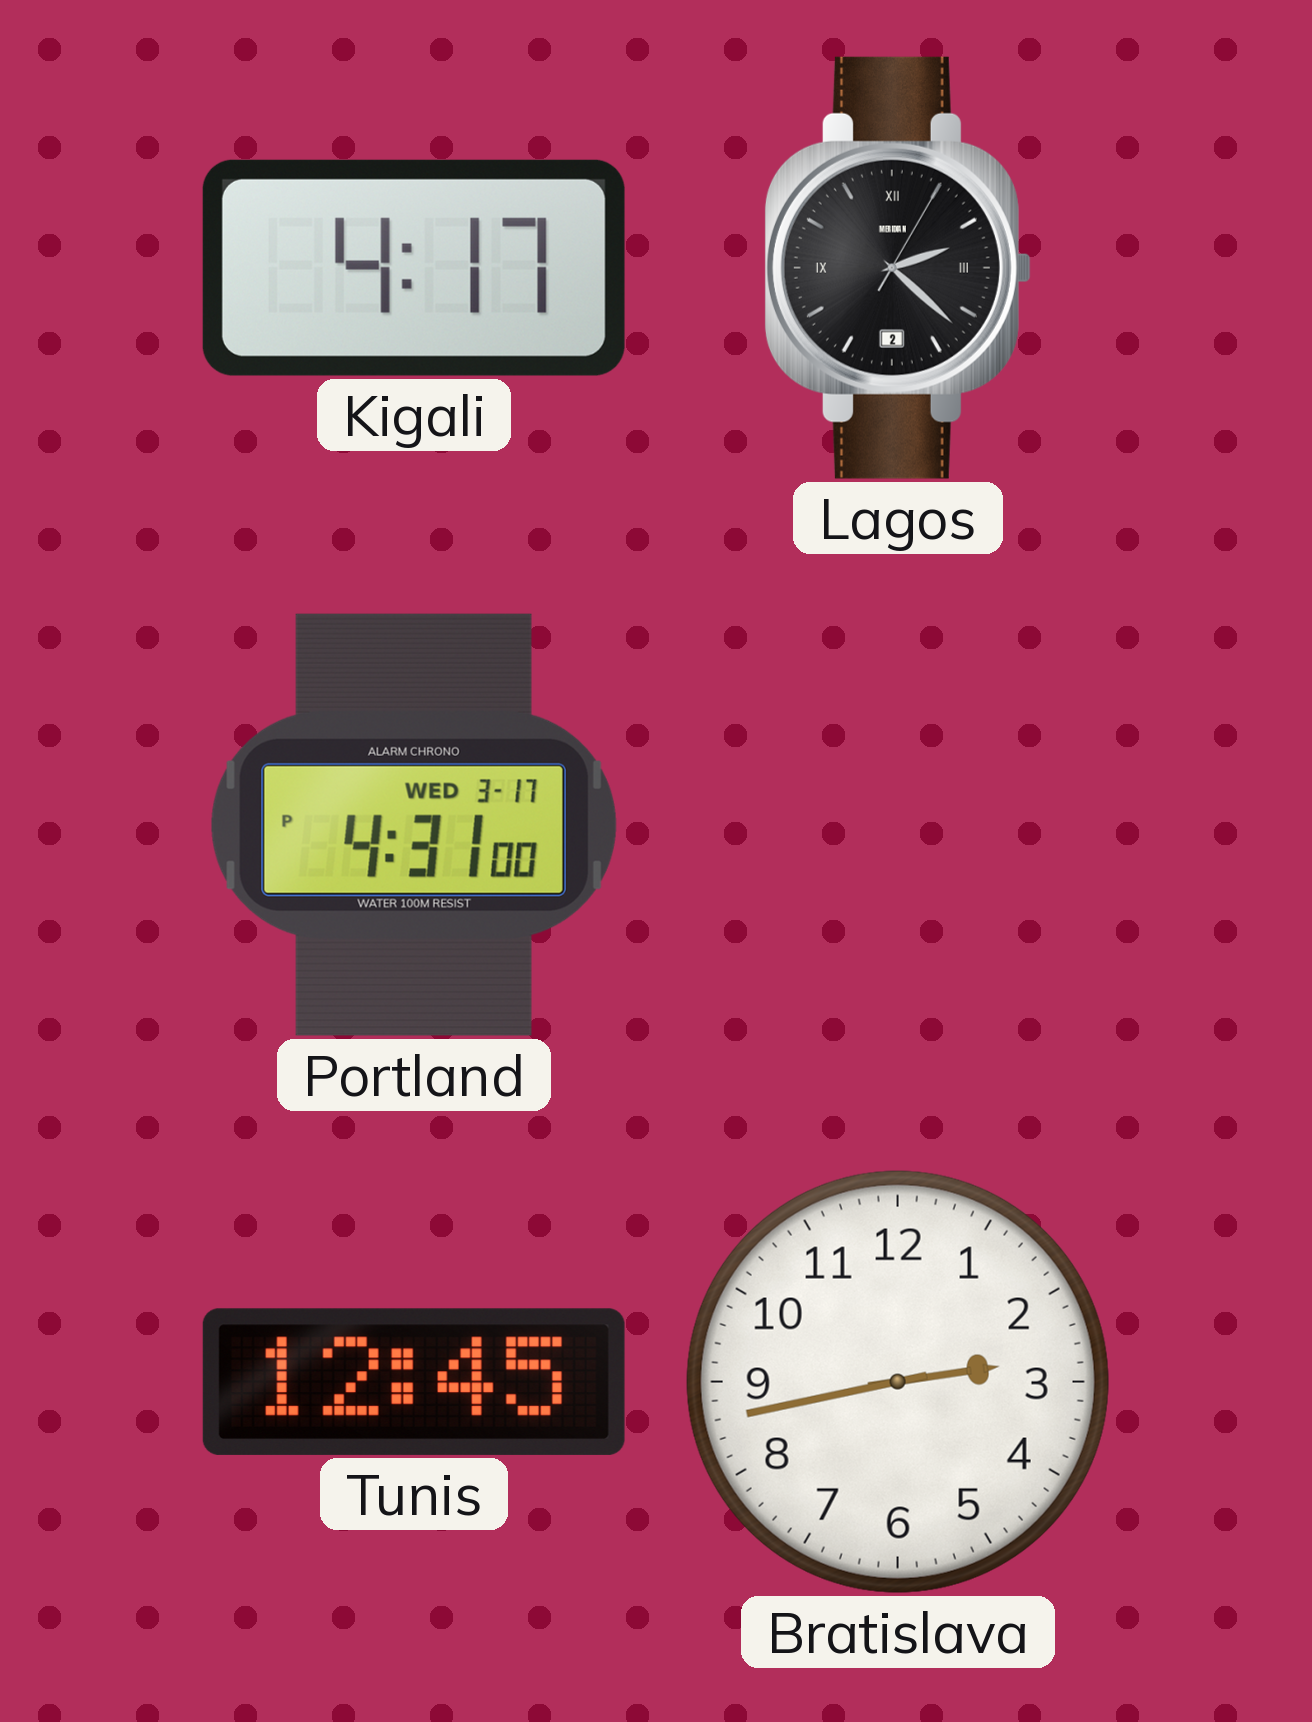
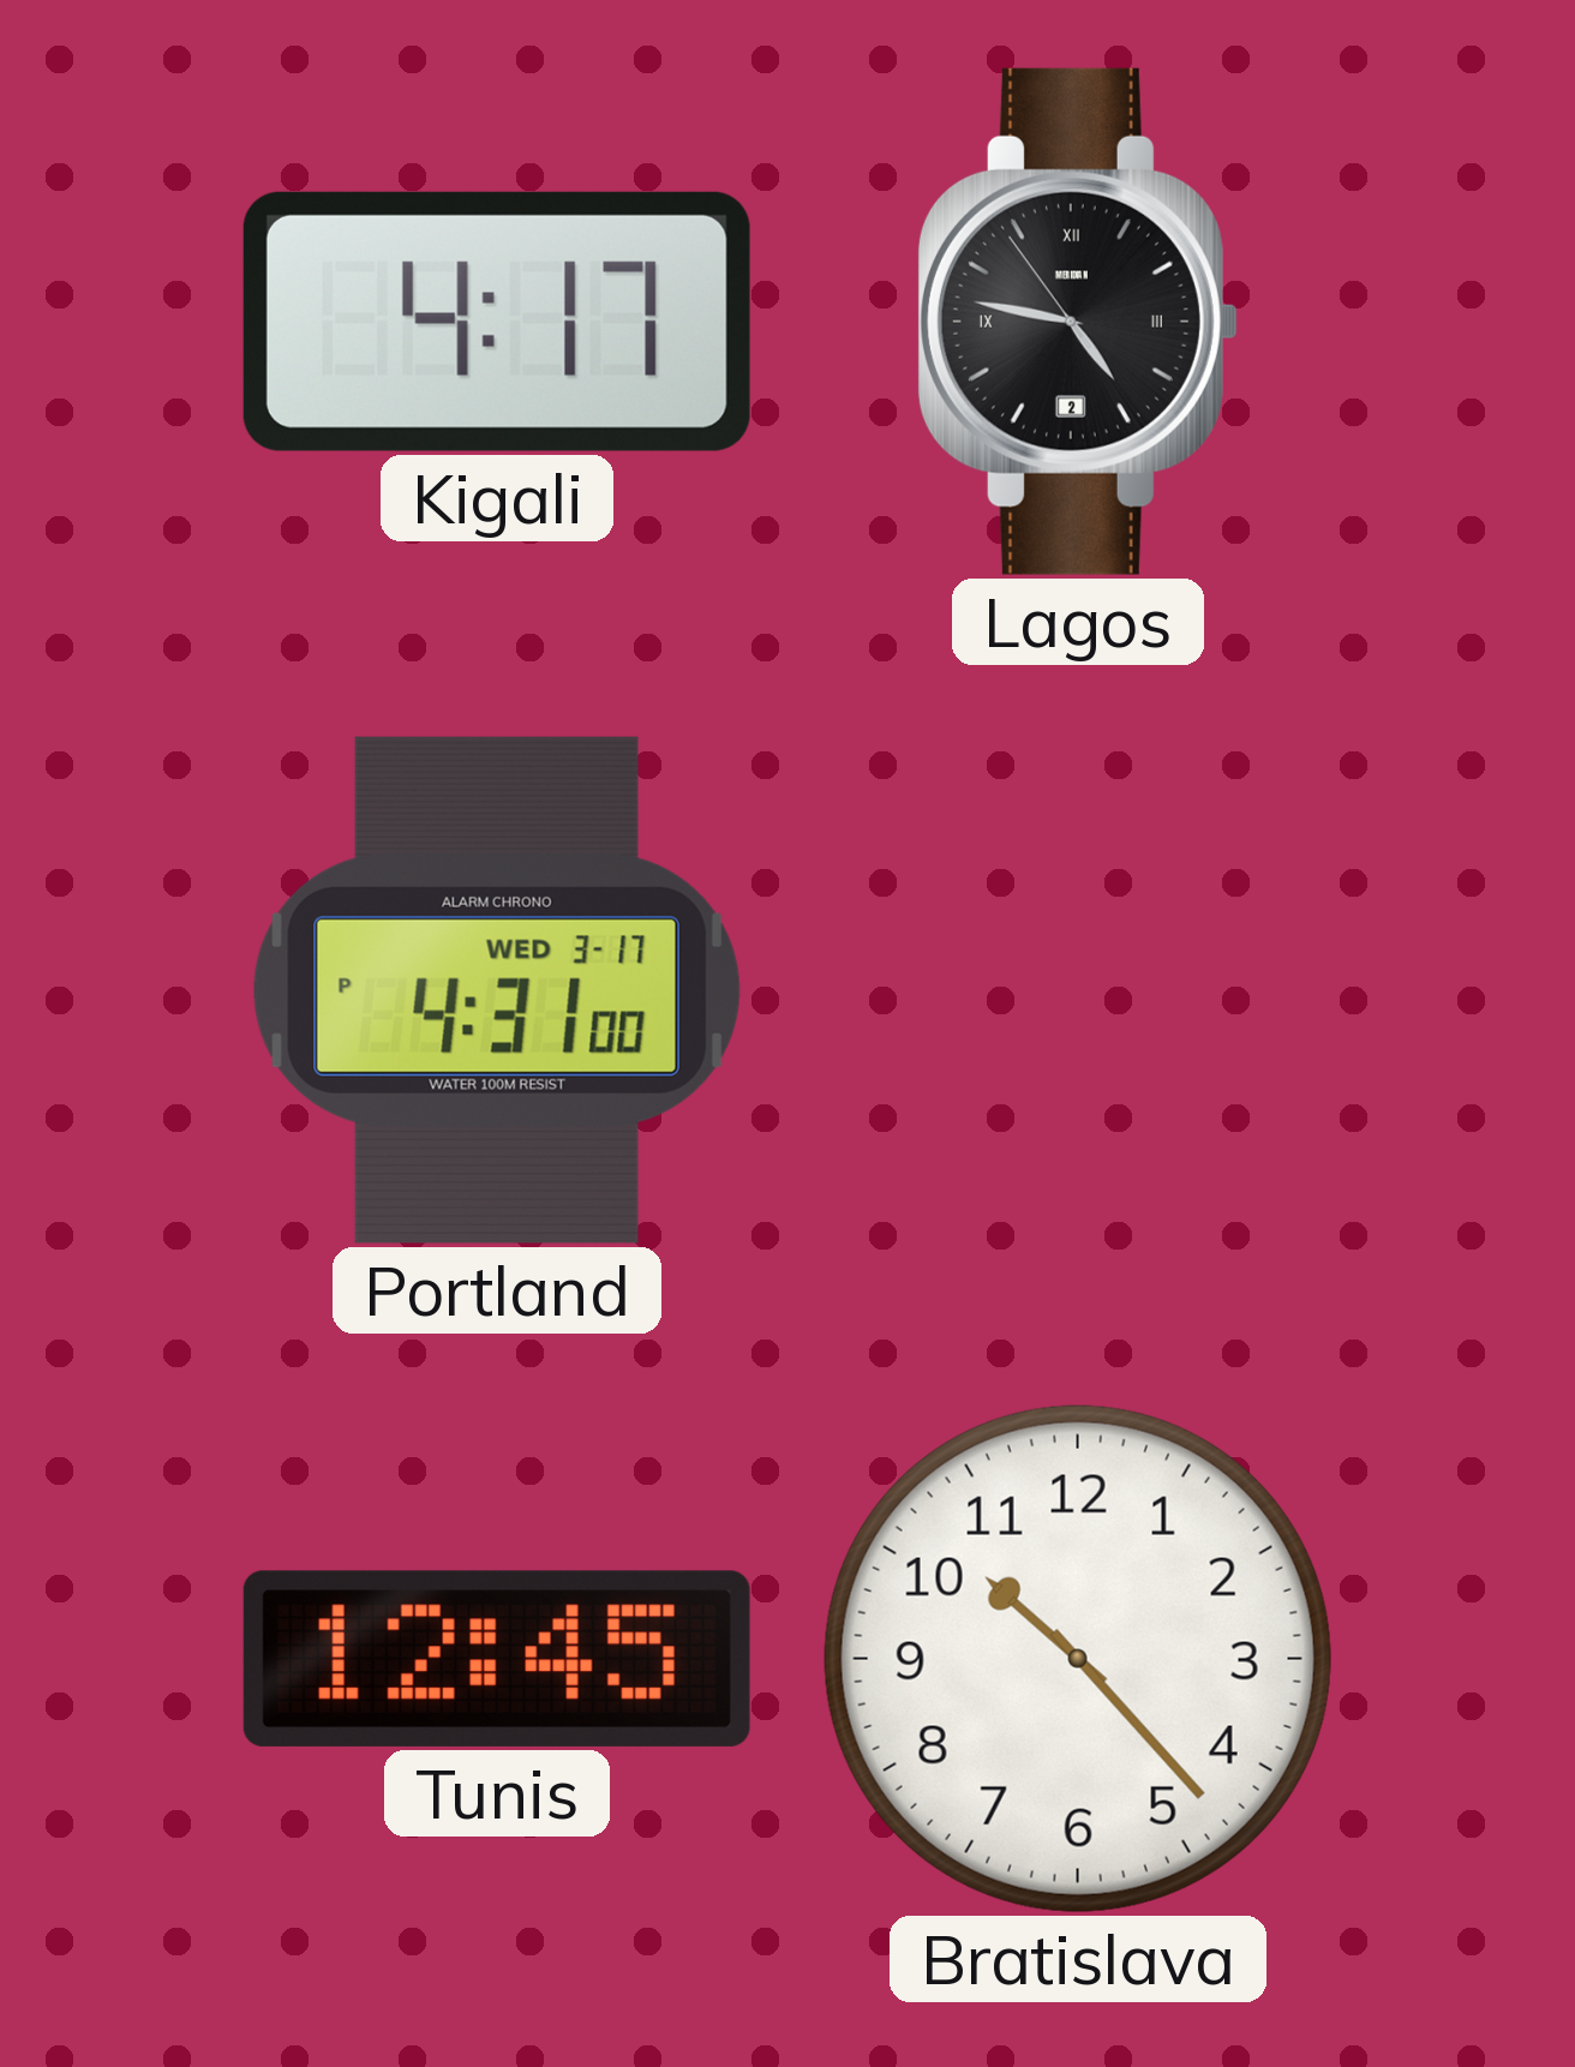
Lagos: 2:22 -> 4:46
Bratislava: 2:43 -> 10:23
